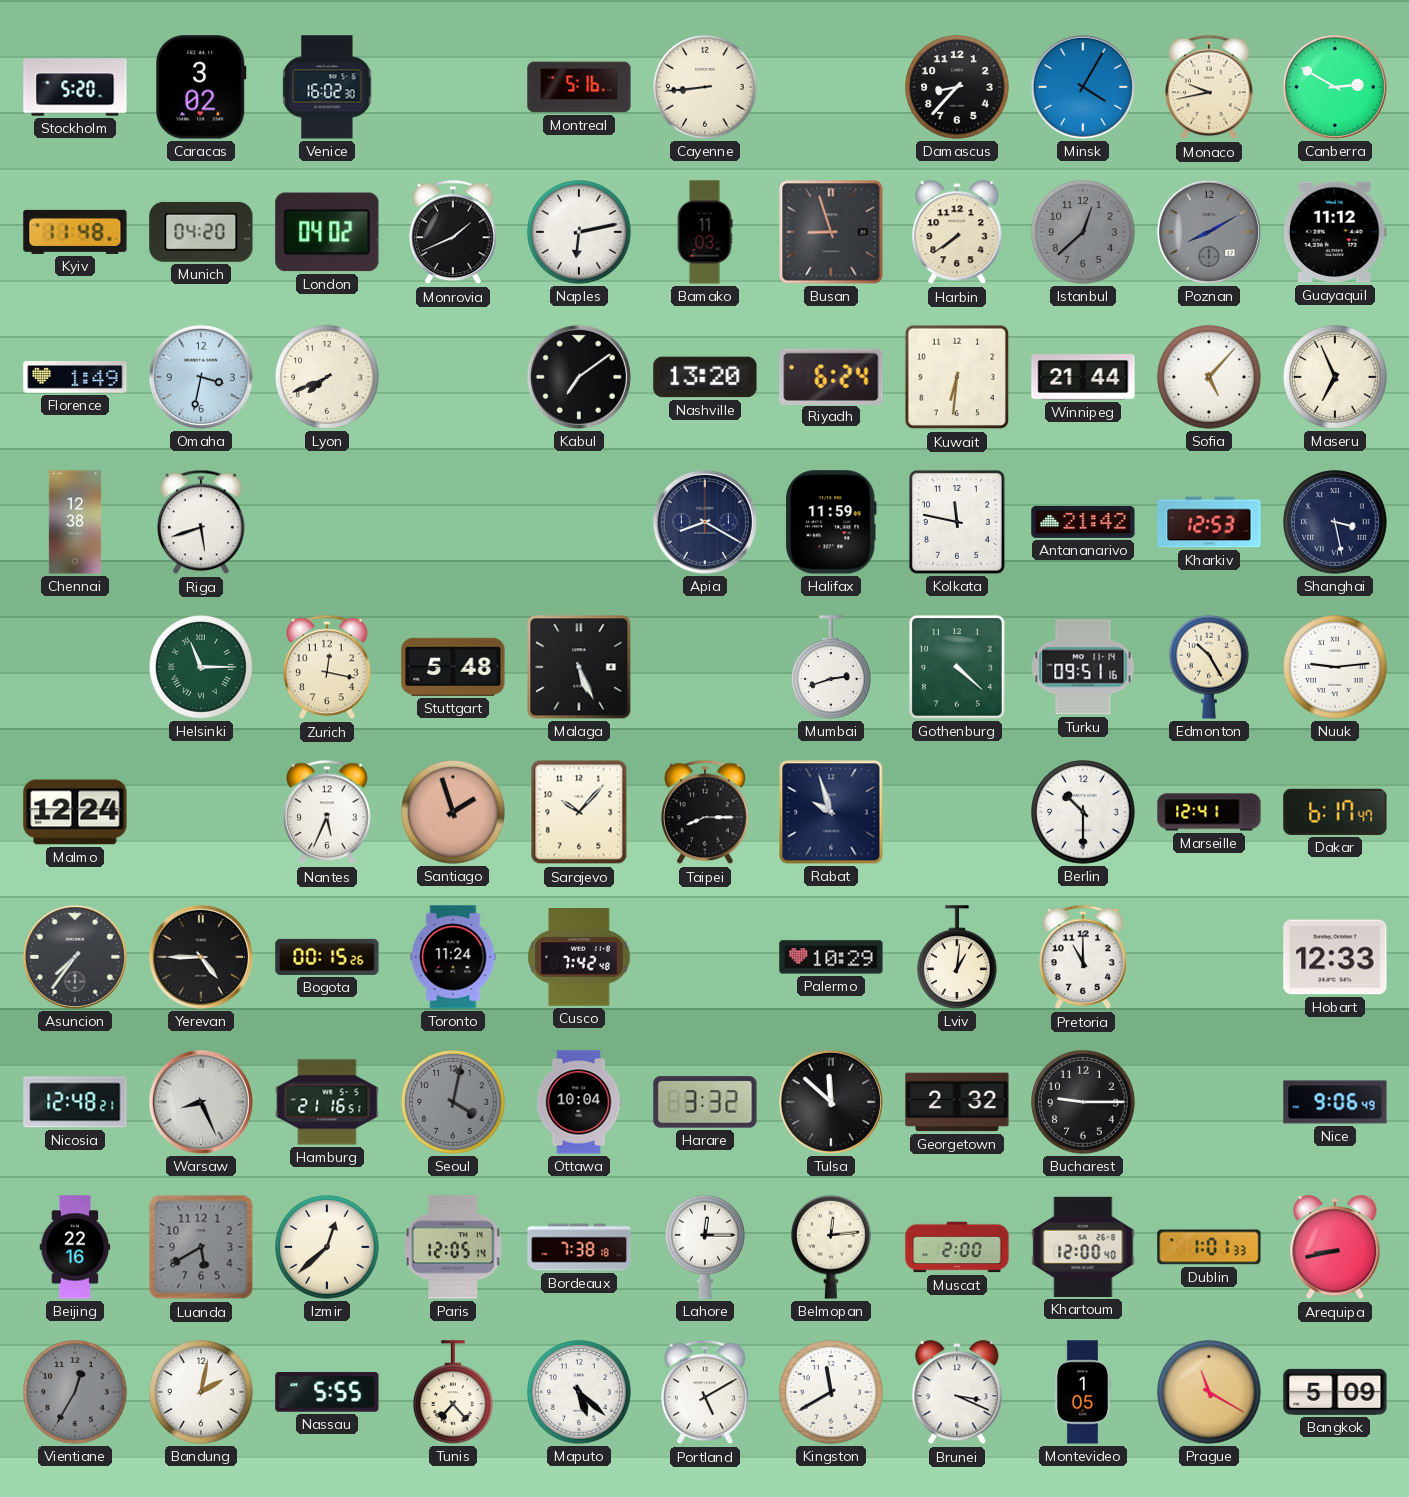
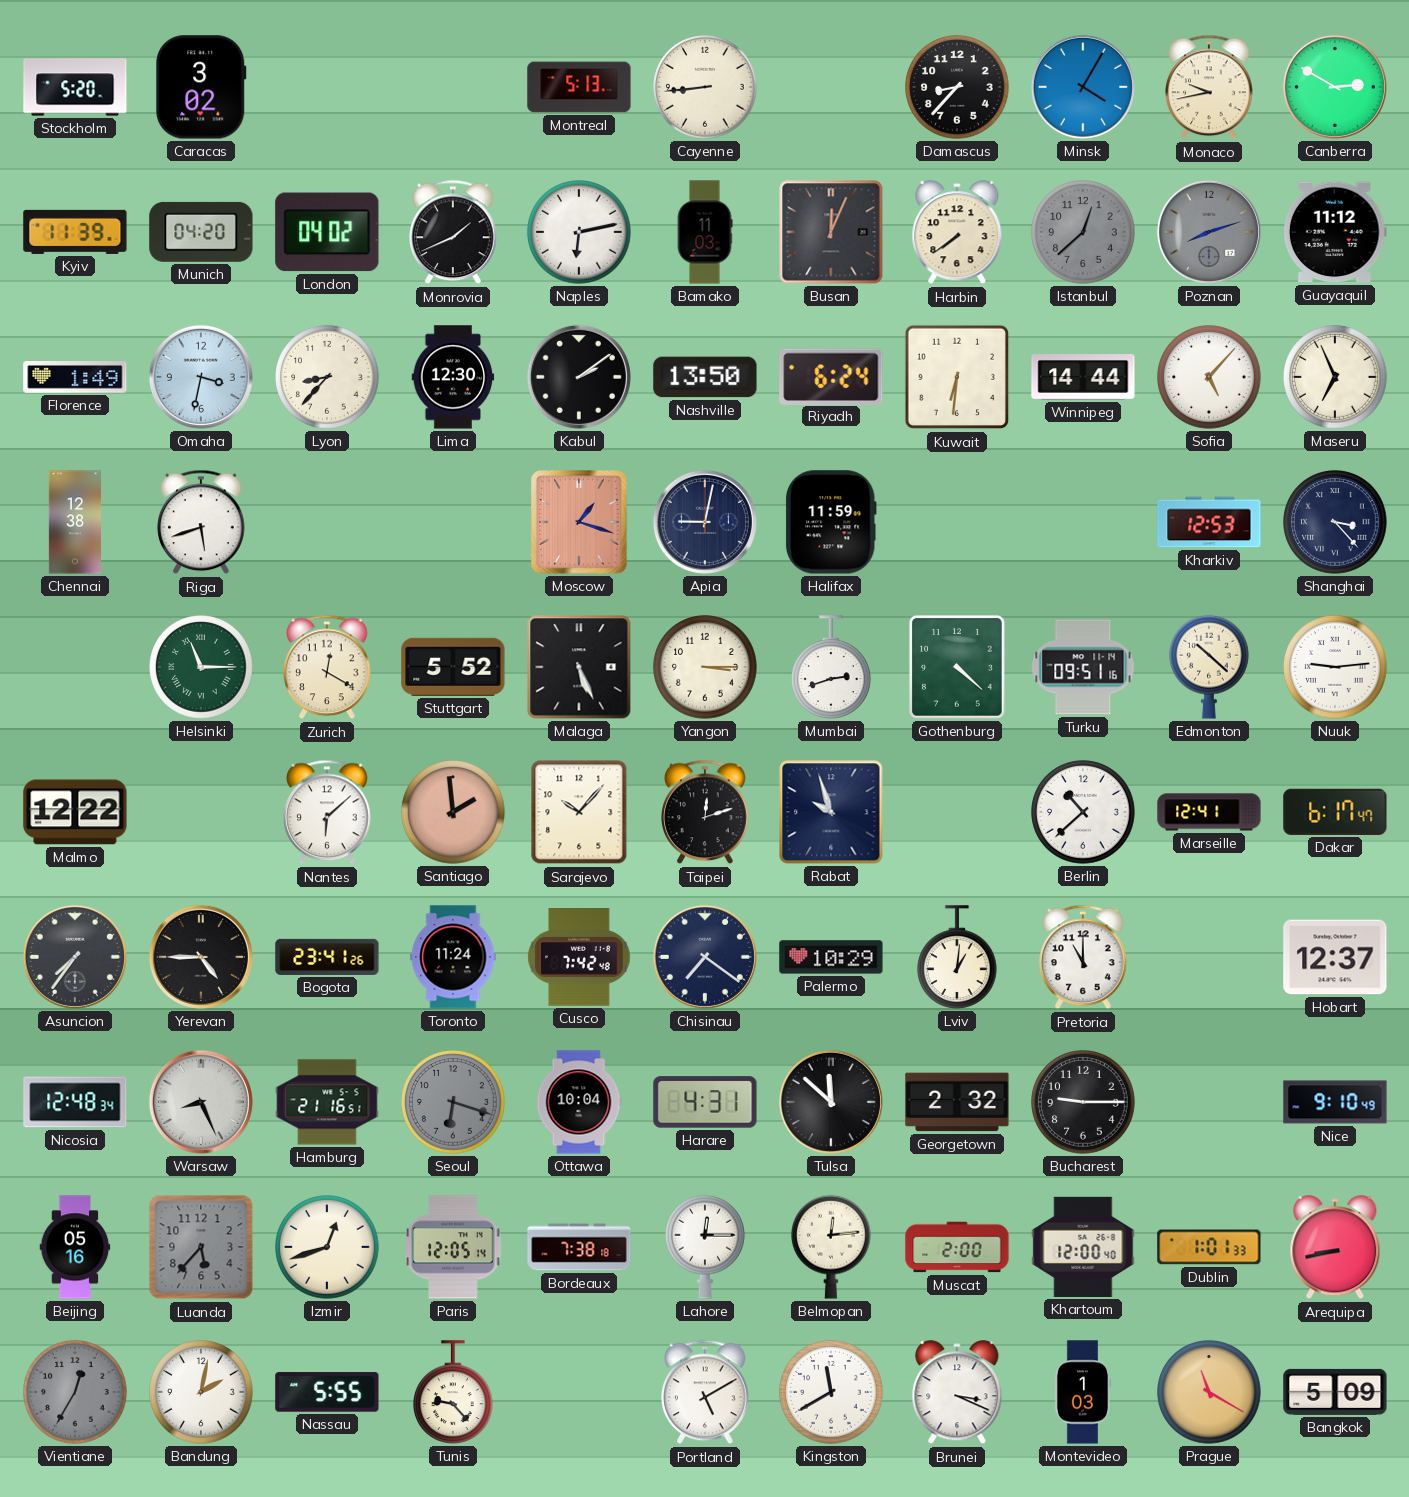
Venice: 16:02 -> none
Montreal: 5:16 -> 5:13
Kyiv: 11:48 -> 11:39
Busan: 8:57 -> 12:04
Poznan: 8:10 -> 8:12
Lyon: 7:41 -> 8:37
Lima: none -> 12:30
Kabul: 7:09 -> 2:09
Nashville: 13:20 -> 13:50
Winnipeg: 21:44 -> 14:44
Moscow: none -> 1:18
Apia: 8:20 -> 9:02
Kolkata: 11:47 -> none
Antananarivo: 21:42 -> none
Shanghai: 3:28 -> 3:23
Zurich: 12:17 -> 12:20
Stuttgart: 5:48 -> 5:52
Yangon: none -> 3:15
Edmonton: 10:25 -> 10:22
Malmo: 12:24 -> 12:22
Nantes: 5:34 -> 6:08
Santiago: 1:57 -> 1:59
Taipei: 8:15 -> 12:12
Berlin: 10:30 -> 10:38
Bogota: 00:15 -> 23:41
Chisinau: none -> 7:21
Hobart: 12:33 -> 12:37
Nicosia: 12:48:21 -> 12:48:34
Seoul: 4:02 -> 6:18
Harare: 3:32 -> 4:31
Nice: 9:06 -> 9:10
Beijing: 22:16 -> 05:16
Luanda: 5:40 -> 5:37
Izmir: 12:38 -> 12:42
Tunis: 7:23 -> 9:23
Maputo: 5:22 -> none
Montevideo: 1:05 -> 1:03
